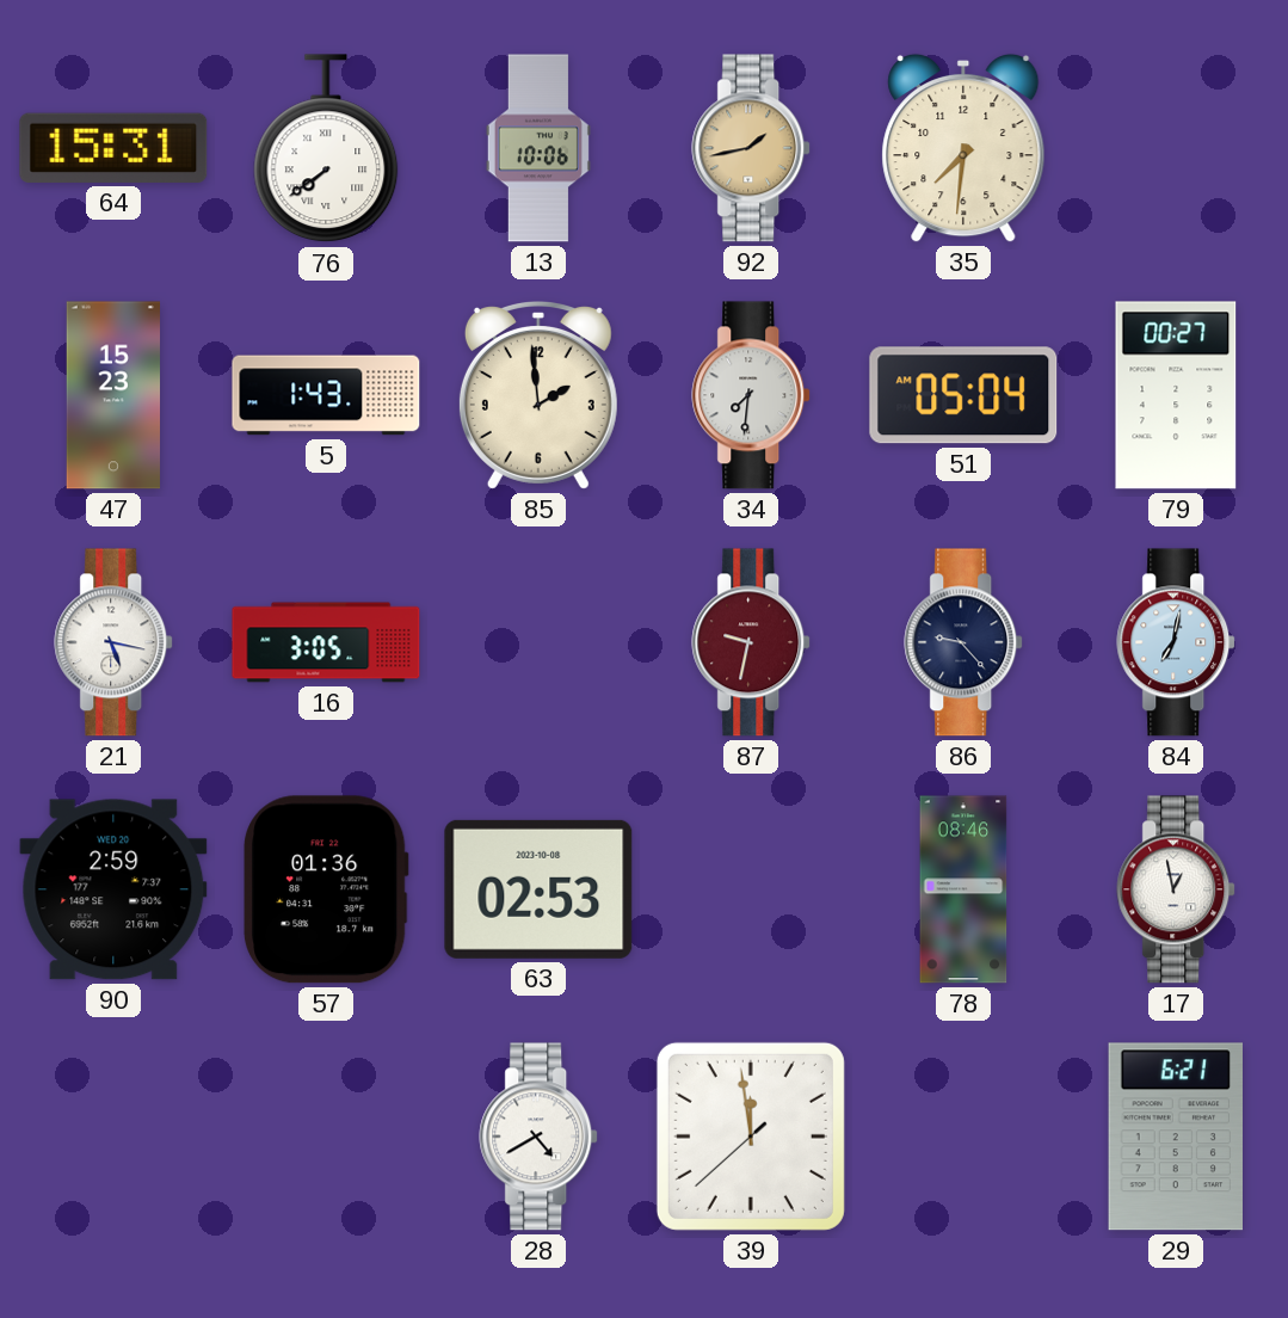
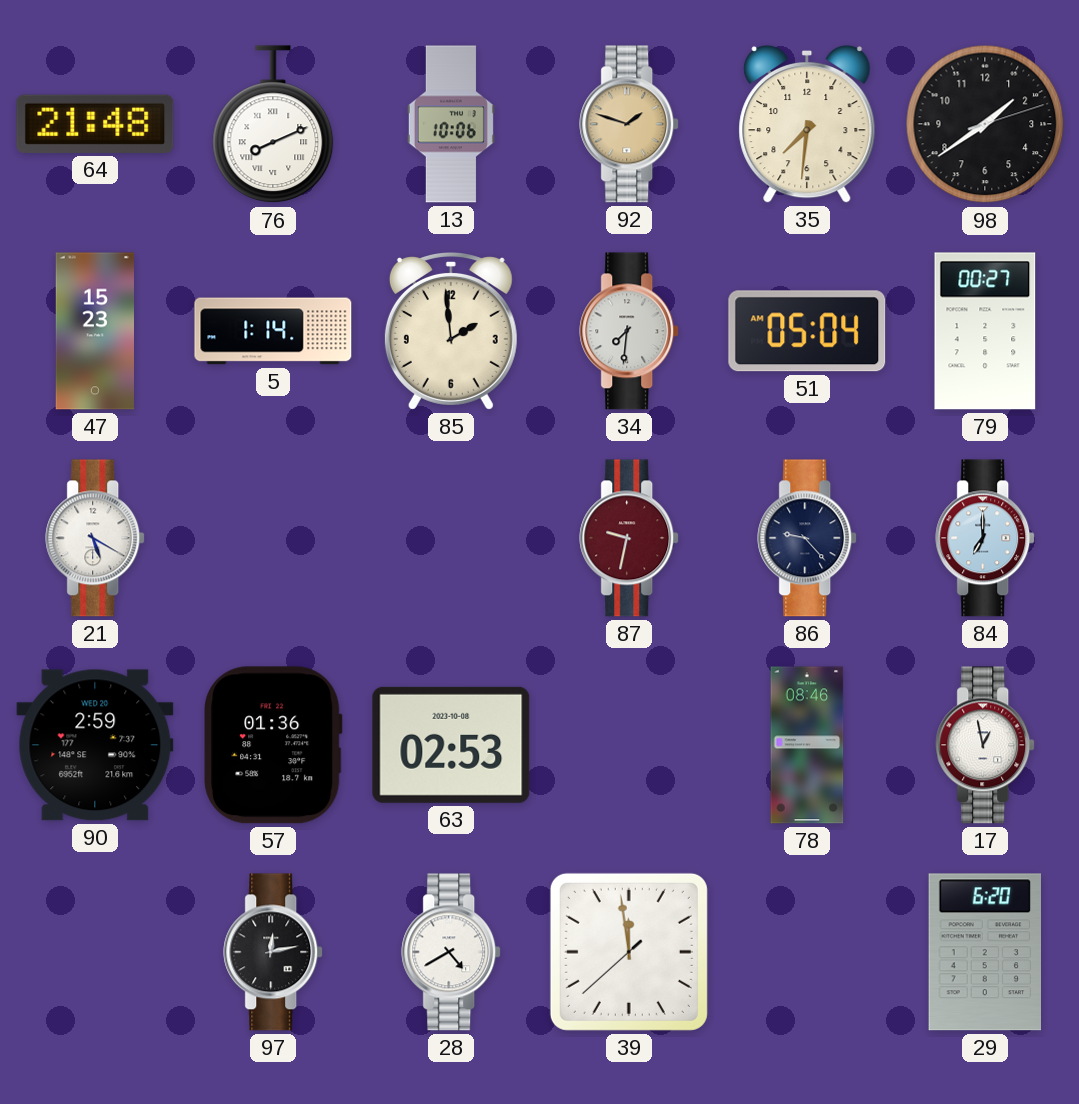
64: 15:31 -> 21:48
76: 7:39 -> 8:11
92: 1:43 -> 1:48
98: none -> 1:39
5: 1:43 -> 1:14
21: 5:17 -> 5:20
16: 3:05 -> none
84: 7:02 -> 7:00
97: none -> 12:13
29: 6:21 -> 6:20
